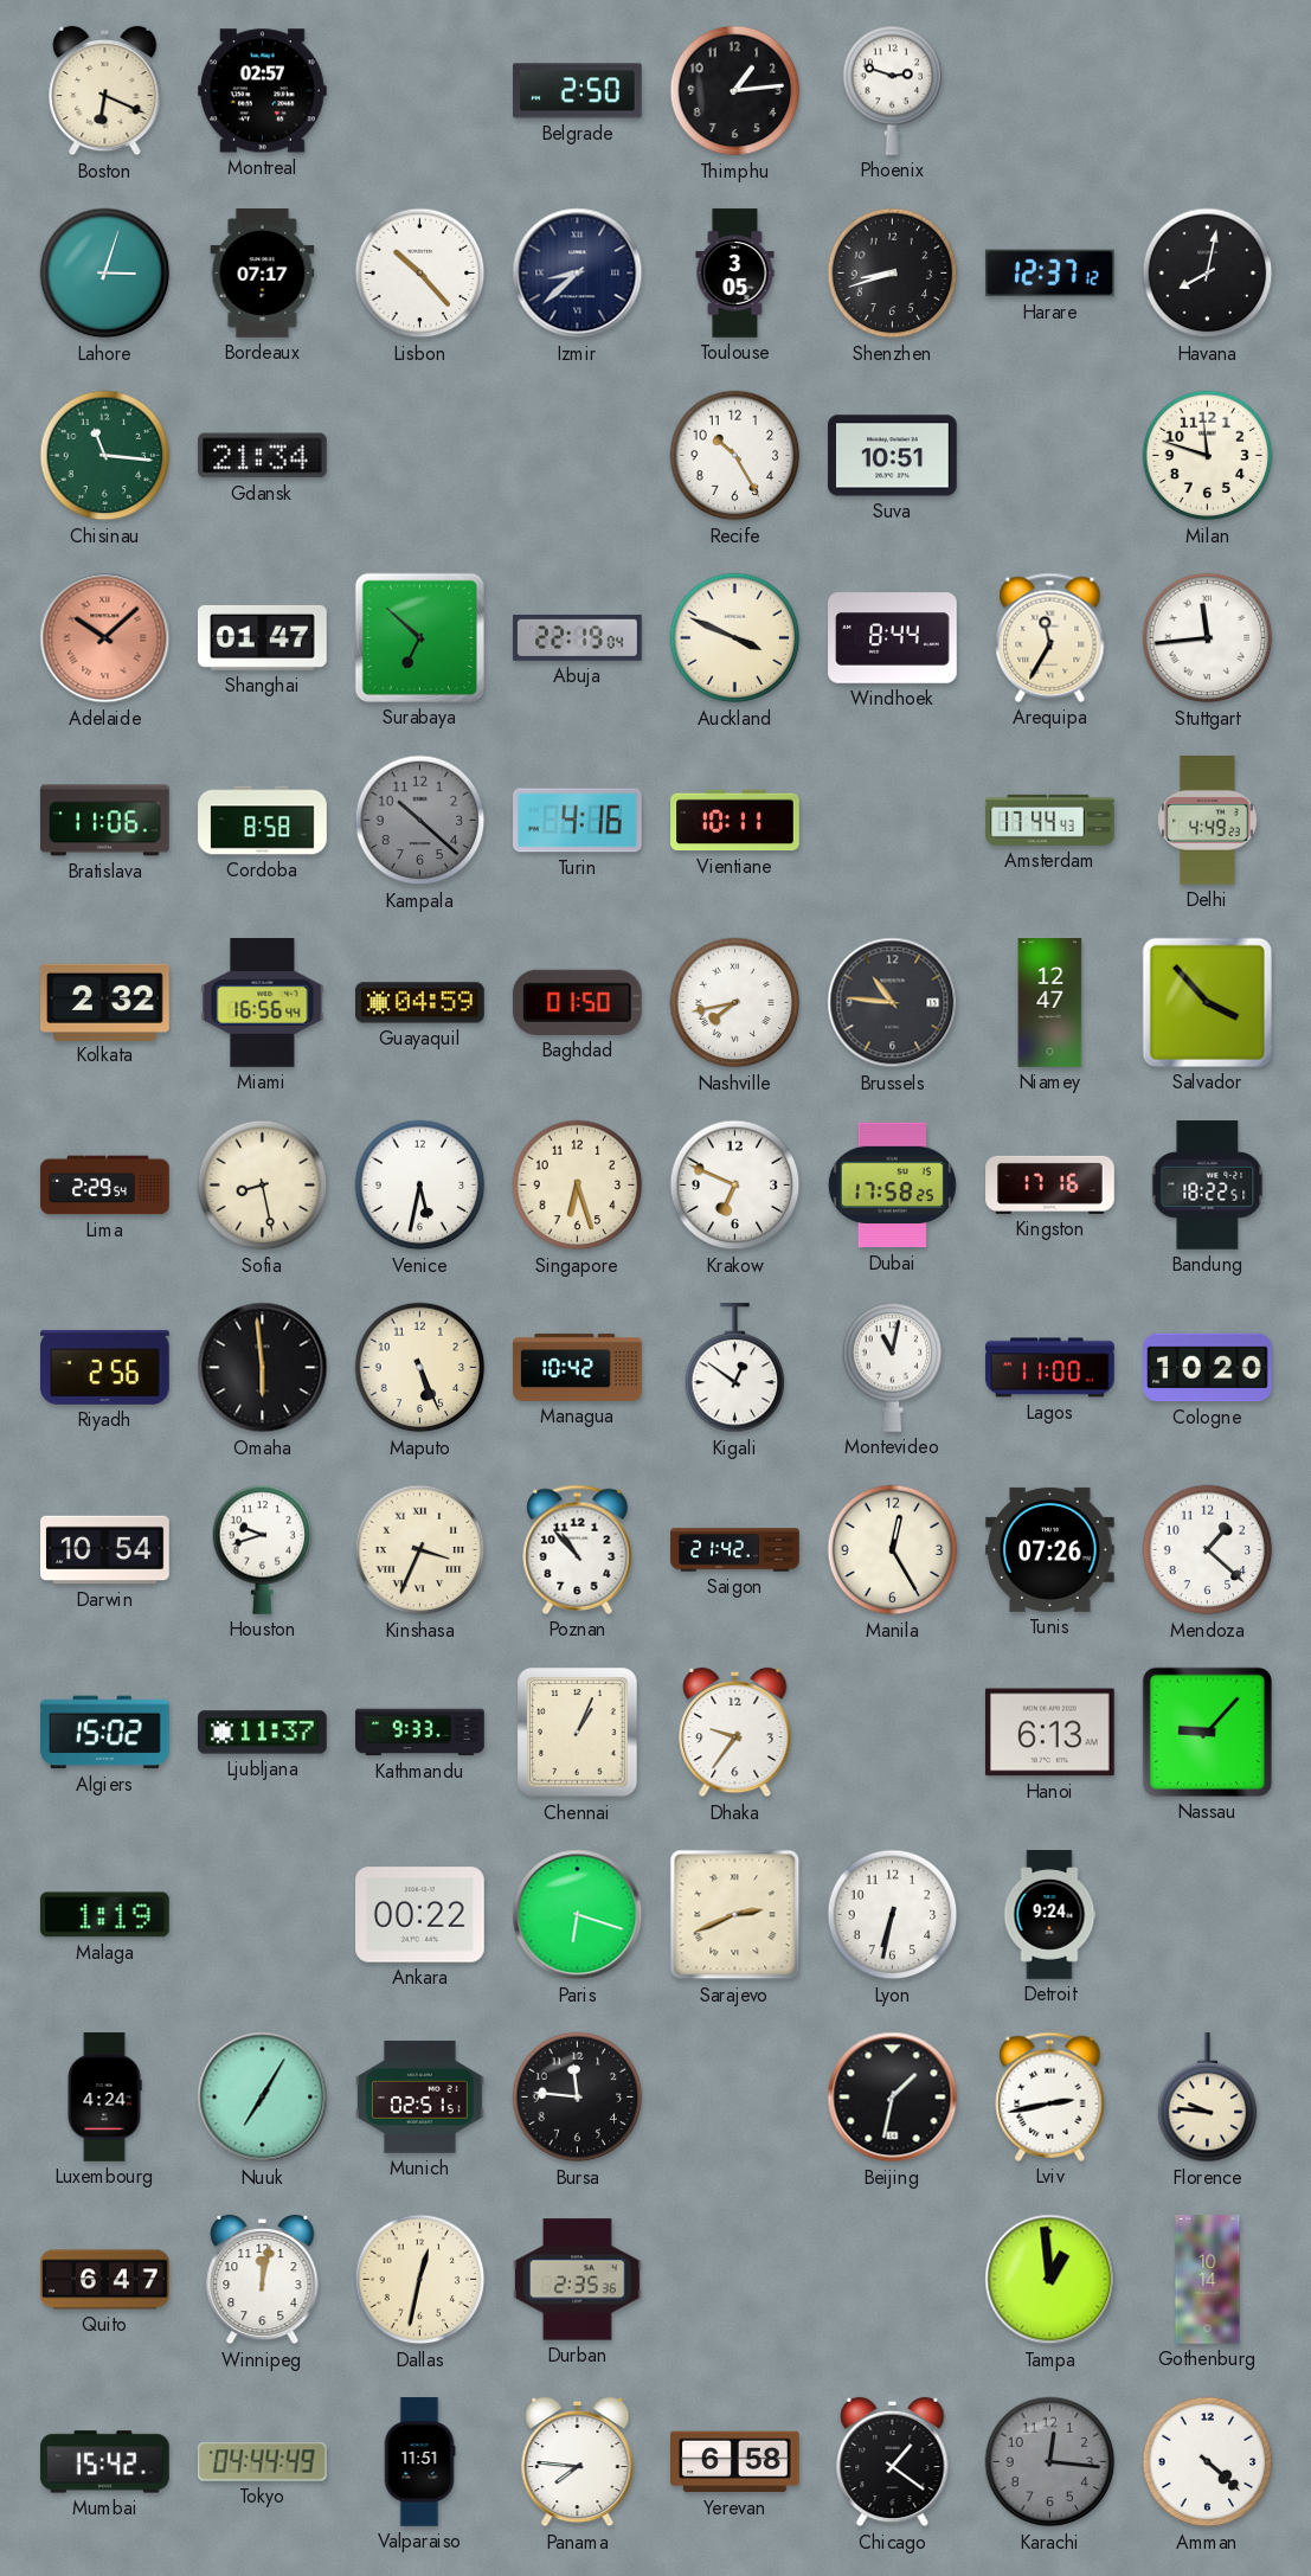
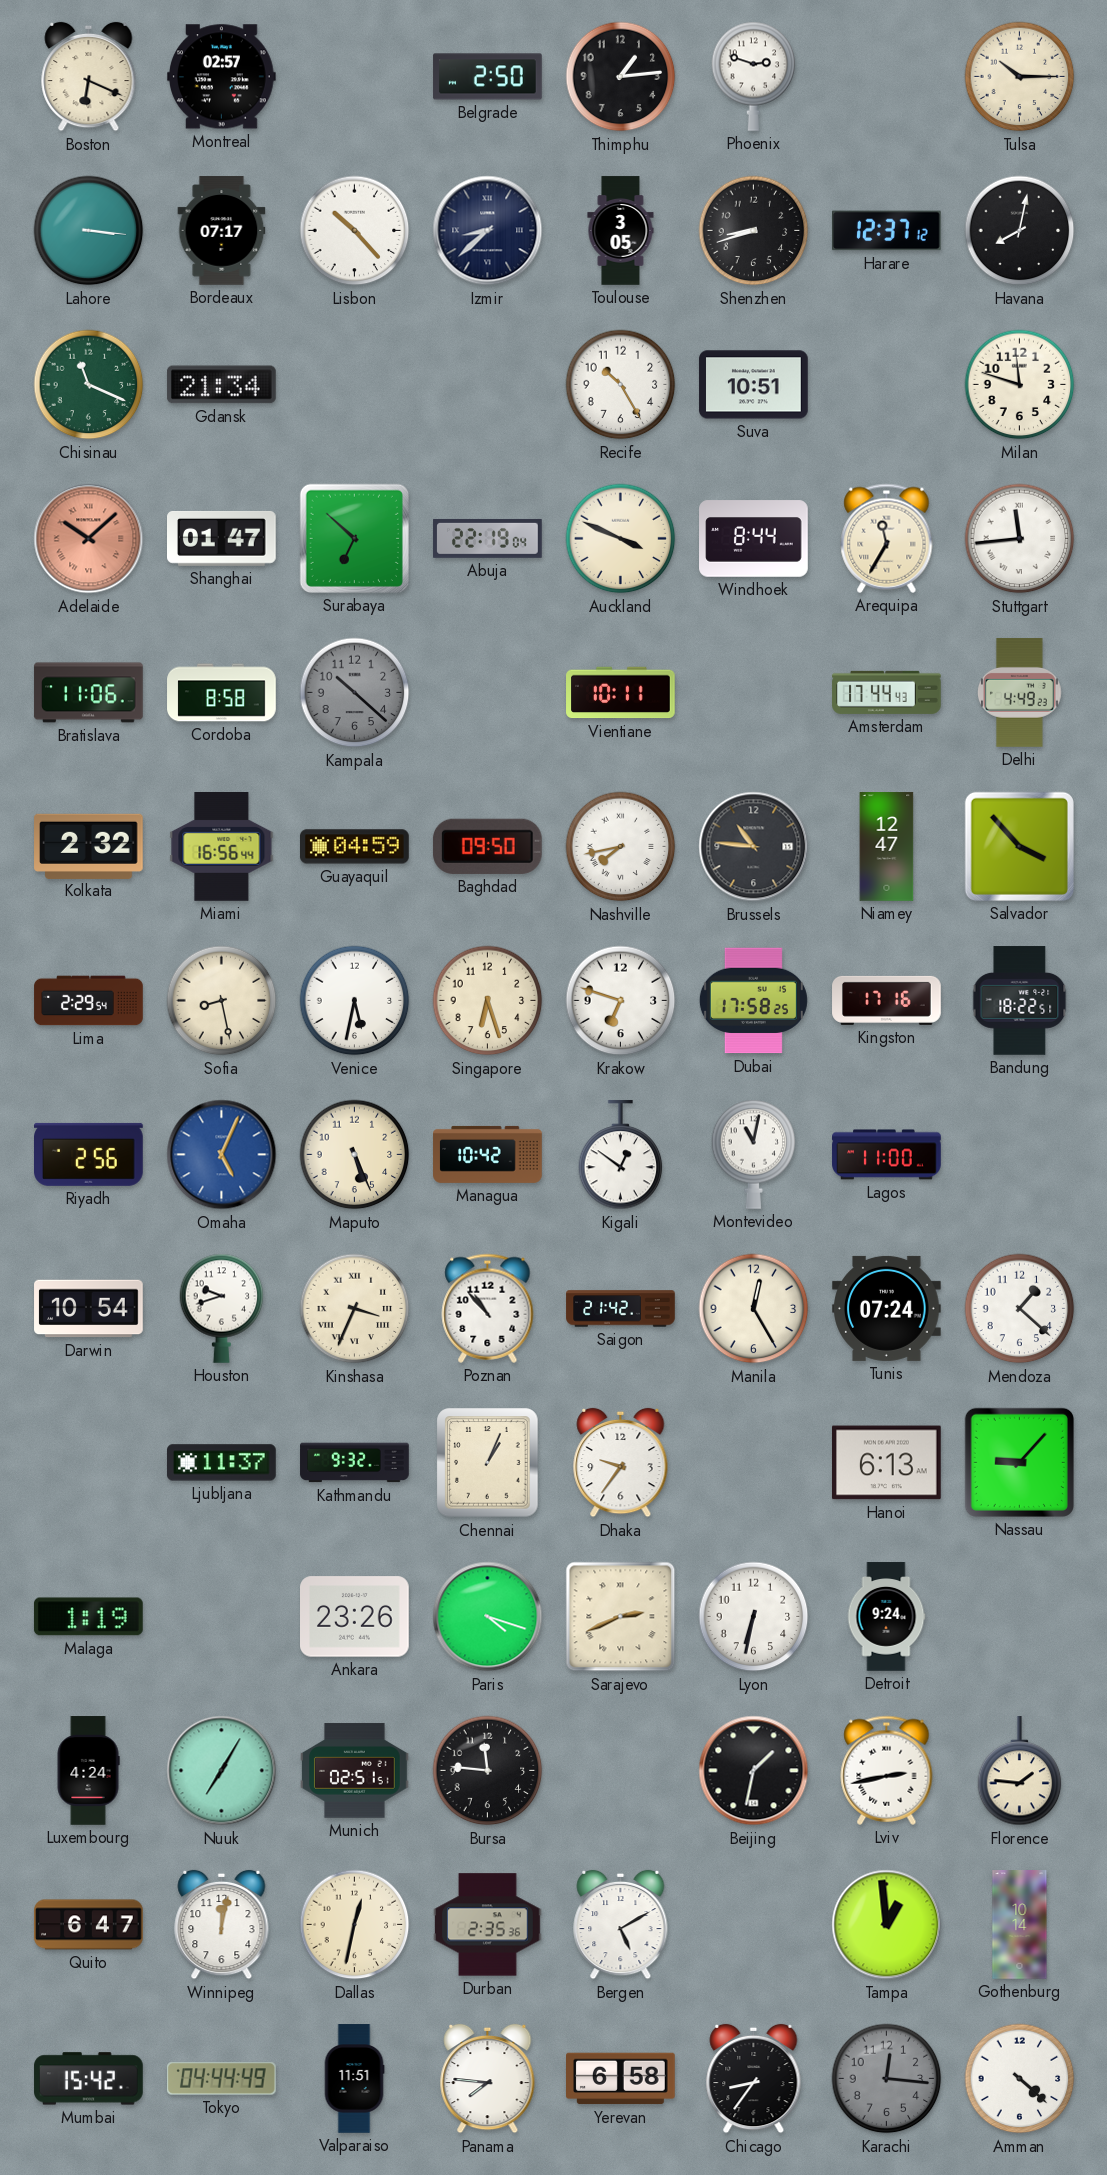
Tulsa: none -> 10:15
Lahore: 3:03 -> 3:16
Chisinau: 11:16 -> 11:19
Turin: 4:16 -> none
Baghdad: 01:50 -> 09:50
Krakow: 6:49 -> 6:48
Omaha: 5:59 -> 5:04
Omaha dial: black -> blue
Cologne: 10:20 -> none
Tunis: 07:26 -> 07:24
Algiers: 15:02 -> none
Kathmandu: 9:33 -> 9:32
Ankara: 00:22 -> 23:26
Paris: 6:18 -> 4:18
Florence: 9:46 -> 1:46
Bergen: none -> 5:10
Chicago: 1:21 -> 8:36
